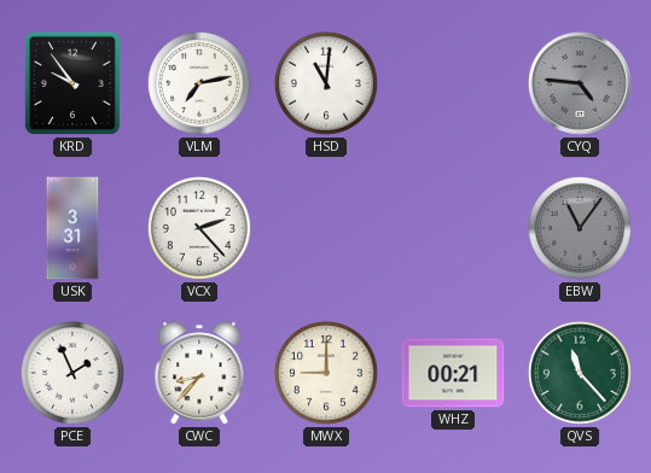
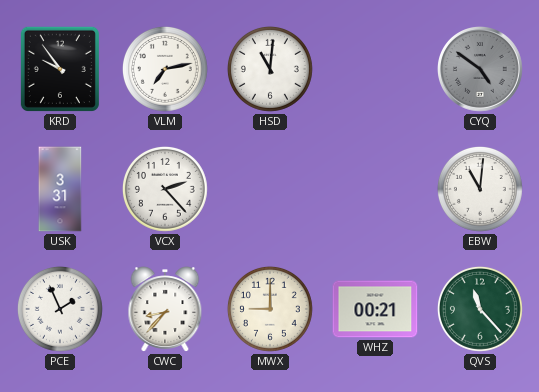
CYQ: 4:46 -> 4:51
EBW: 11:06 -> 11:01
EBW dial: grey -> white
